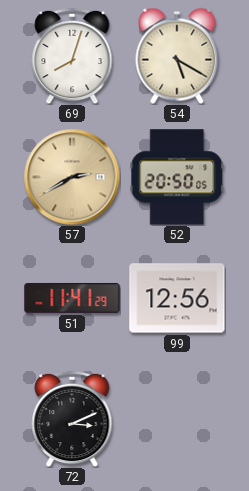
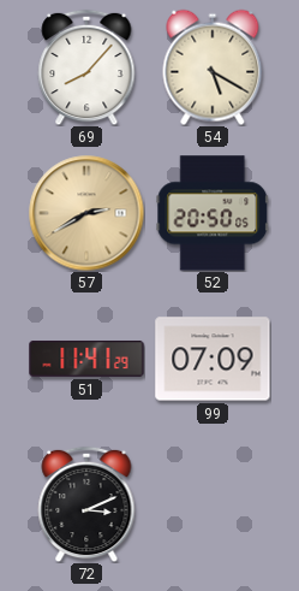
69: 8:03 -> 8:07
99: 12:56 -> 07:09
